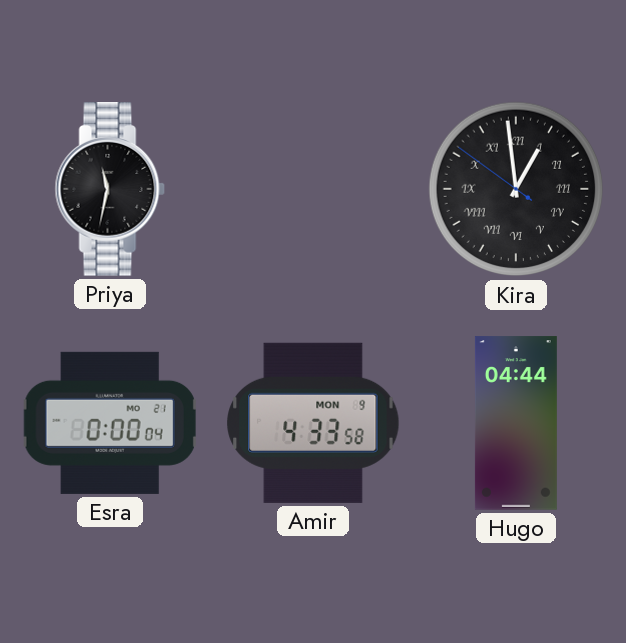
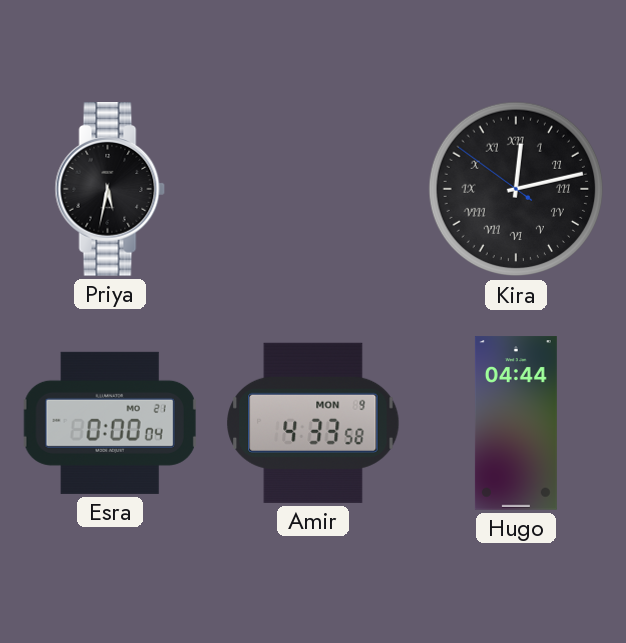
Priya: 11:32 -> 5:32
Kira: 12:58 -> 12:12
